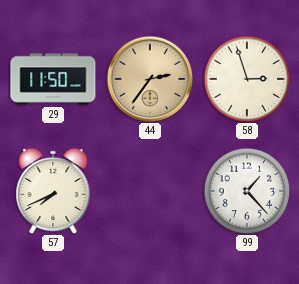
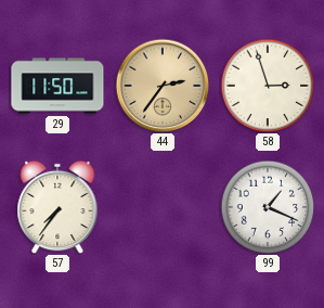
57: 7:41 -> 7:36
99: 1:23 -> 1:19
